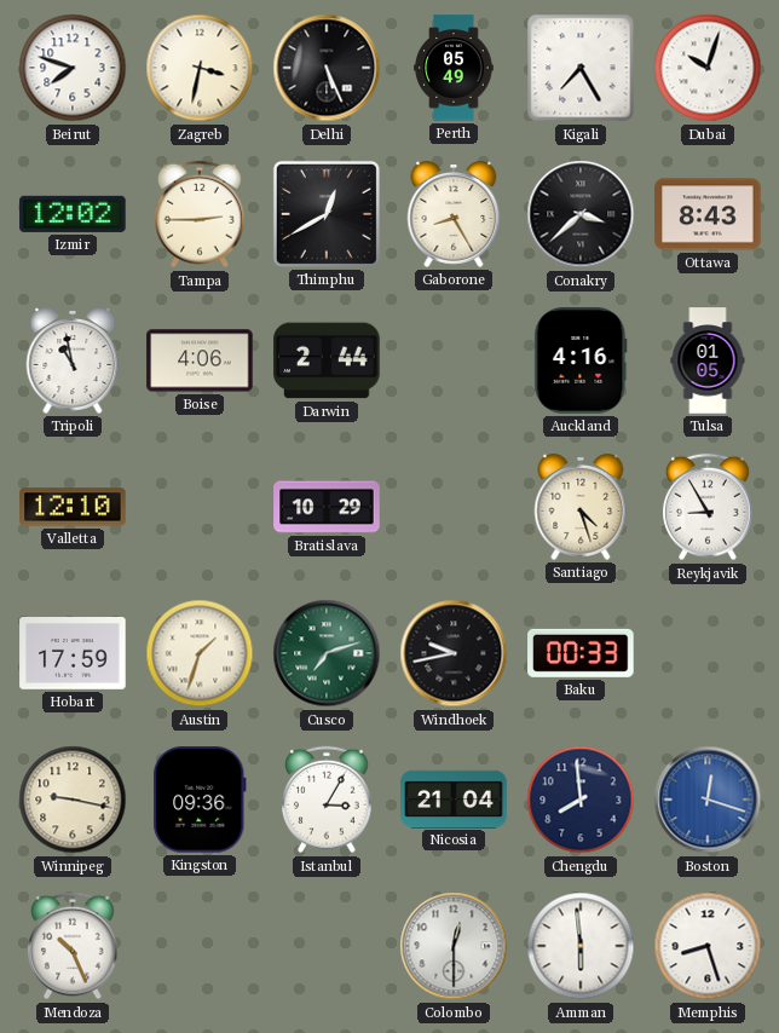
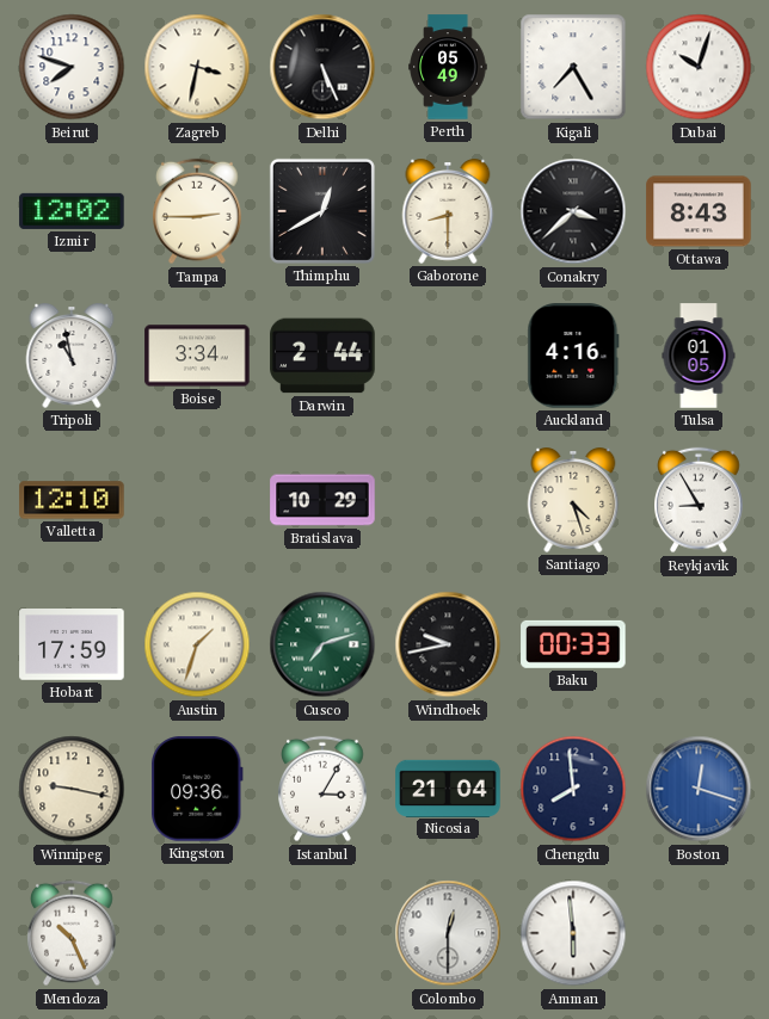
Gaborone: 8:25 -> 8:30
Boise: 4:06 -> 3:34
Memphis: 8:27 -> none
